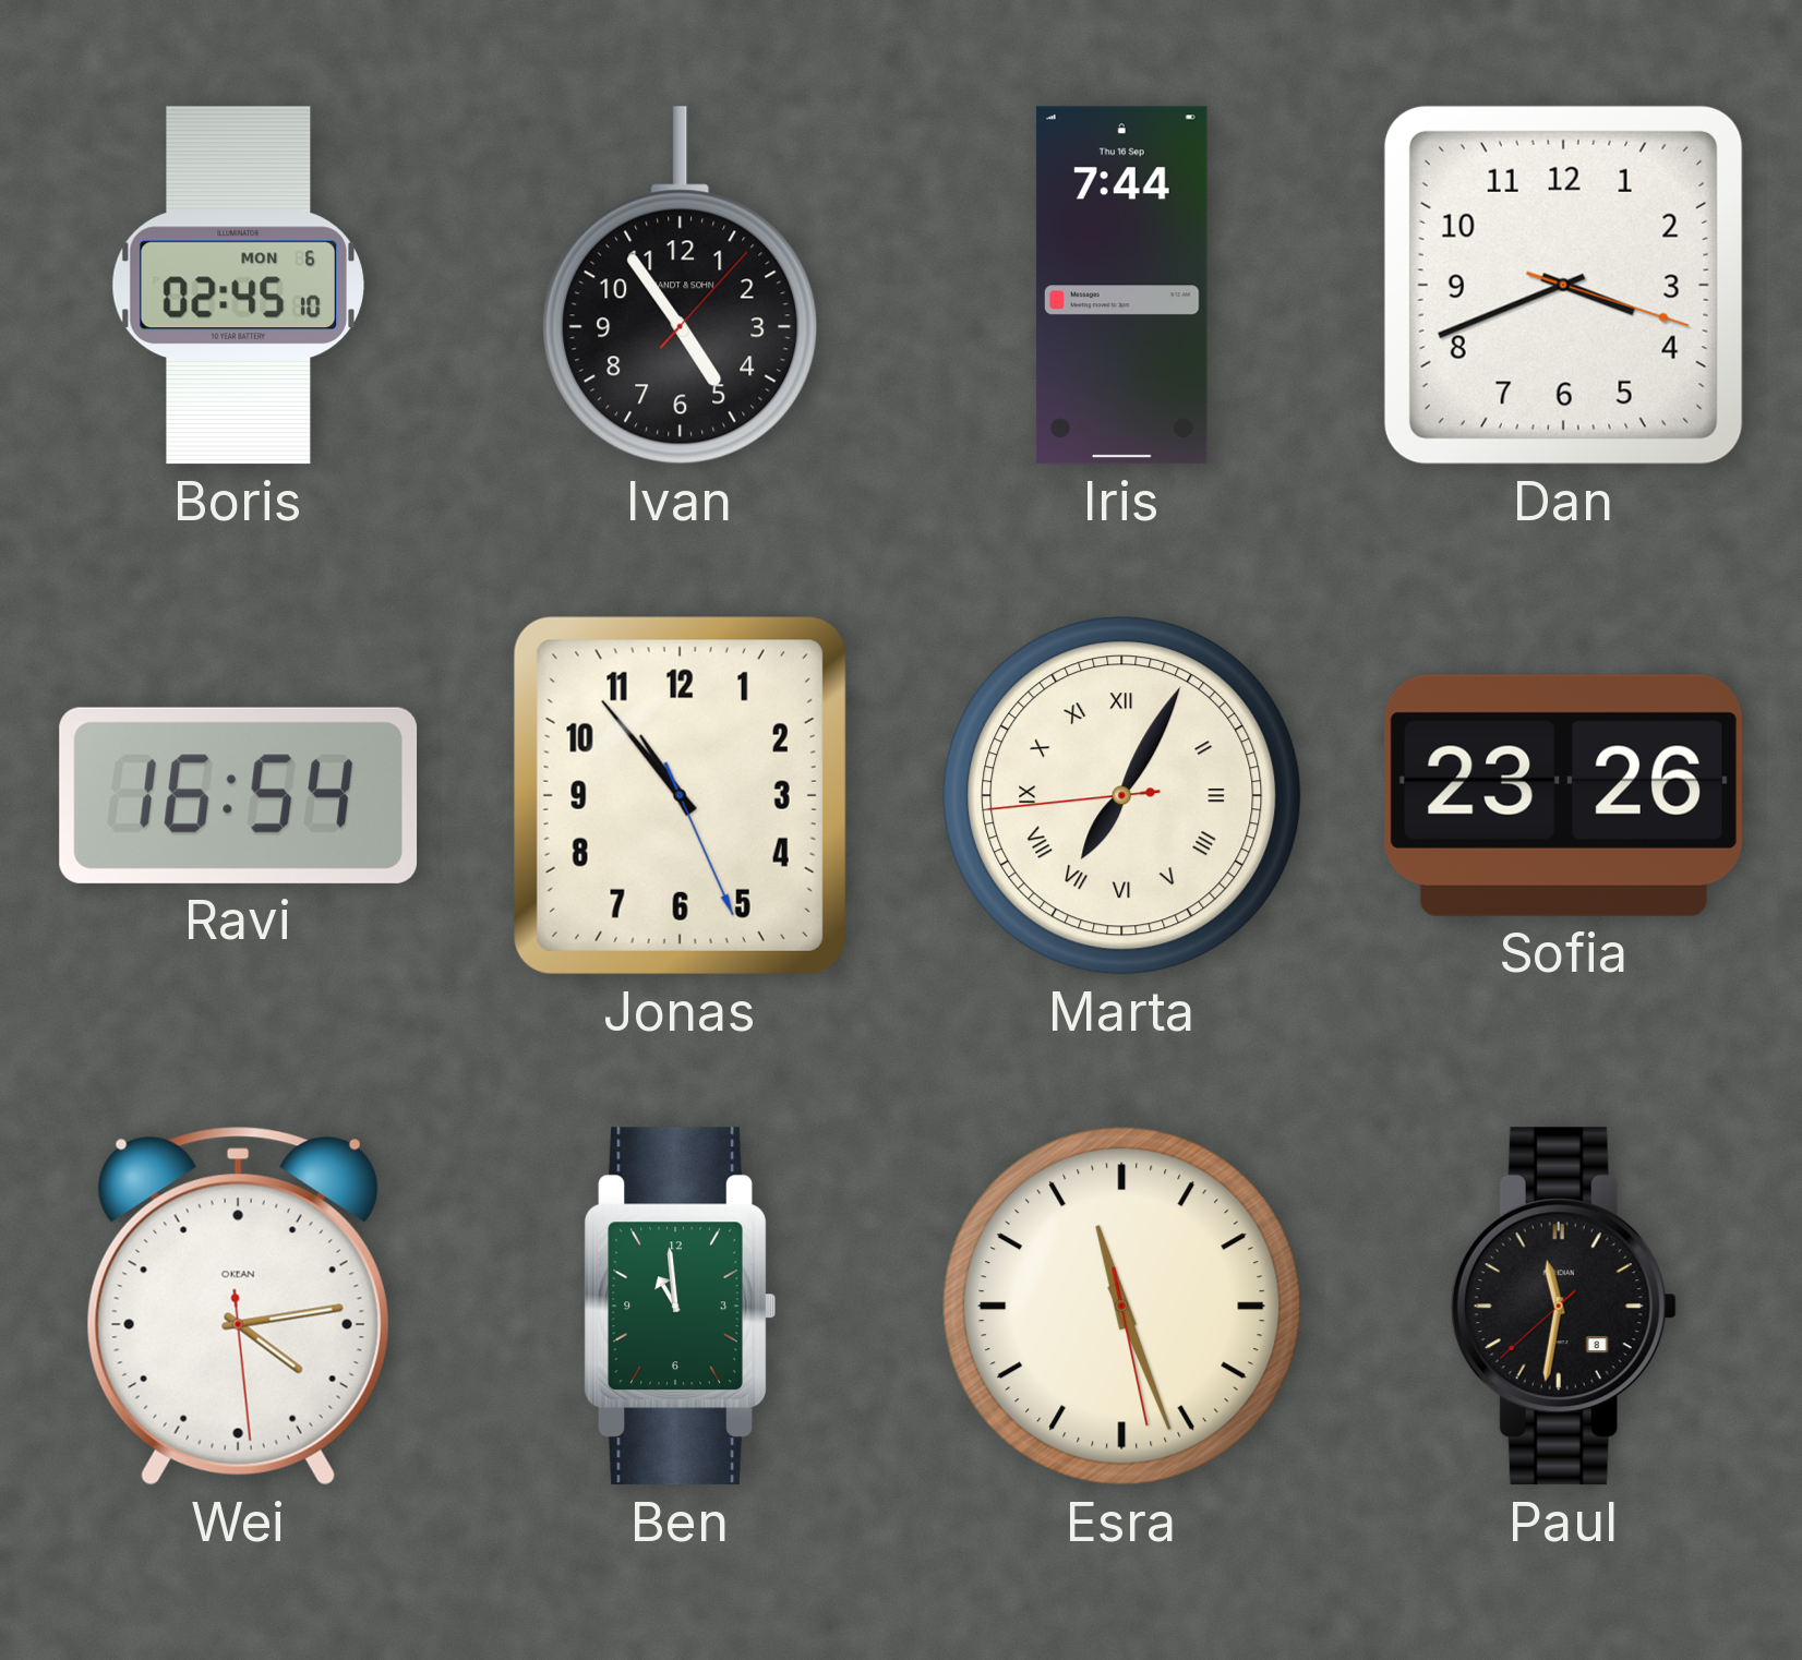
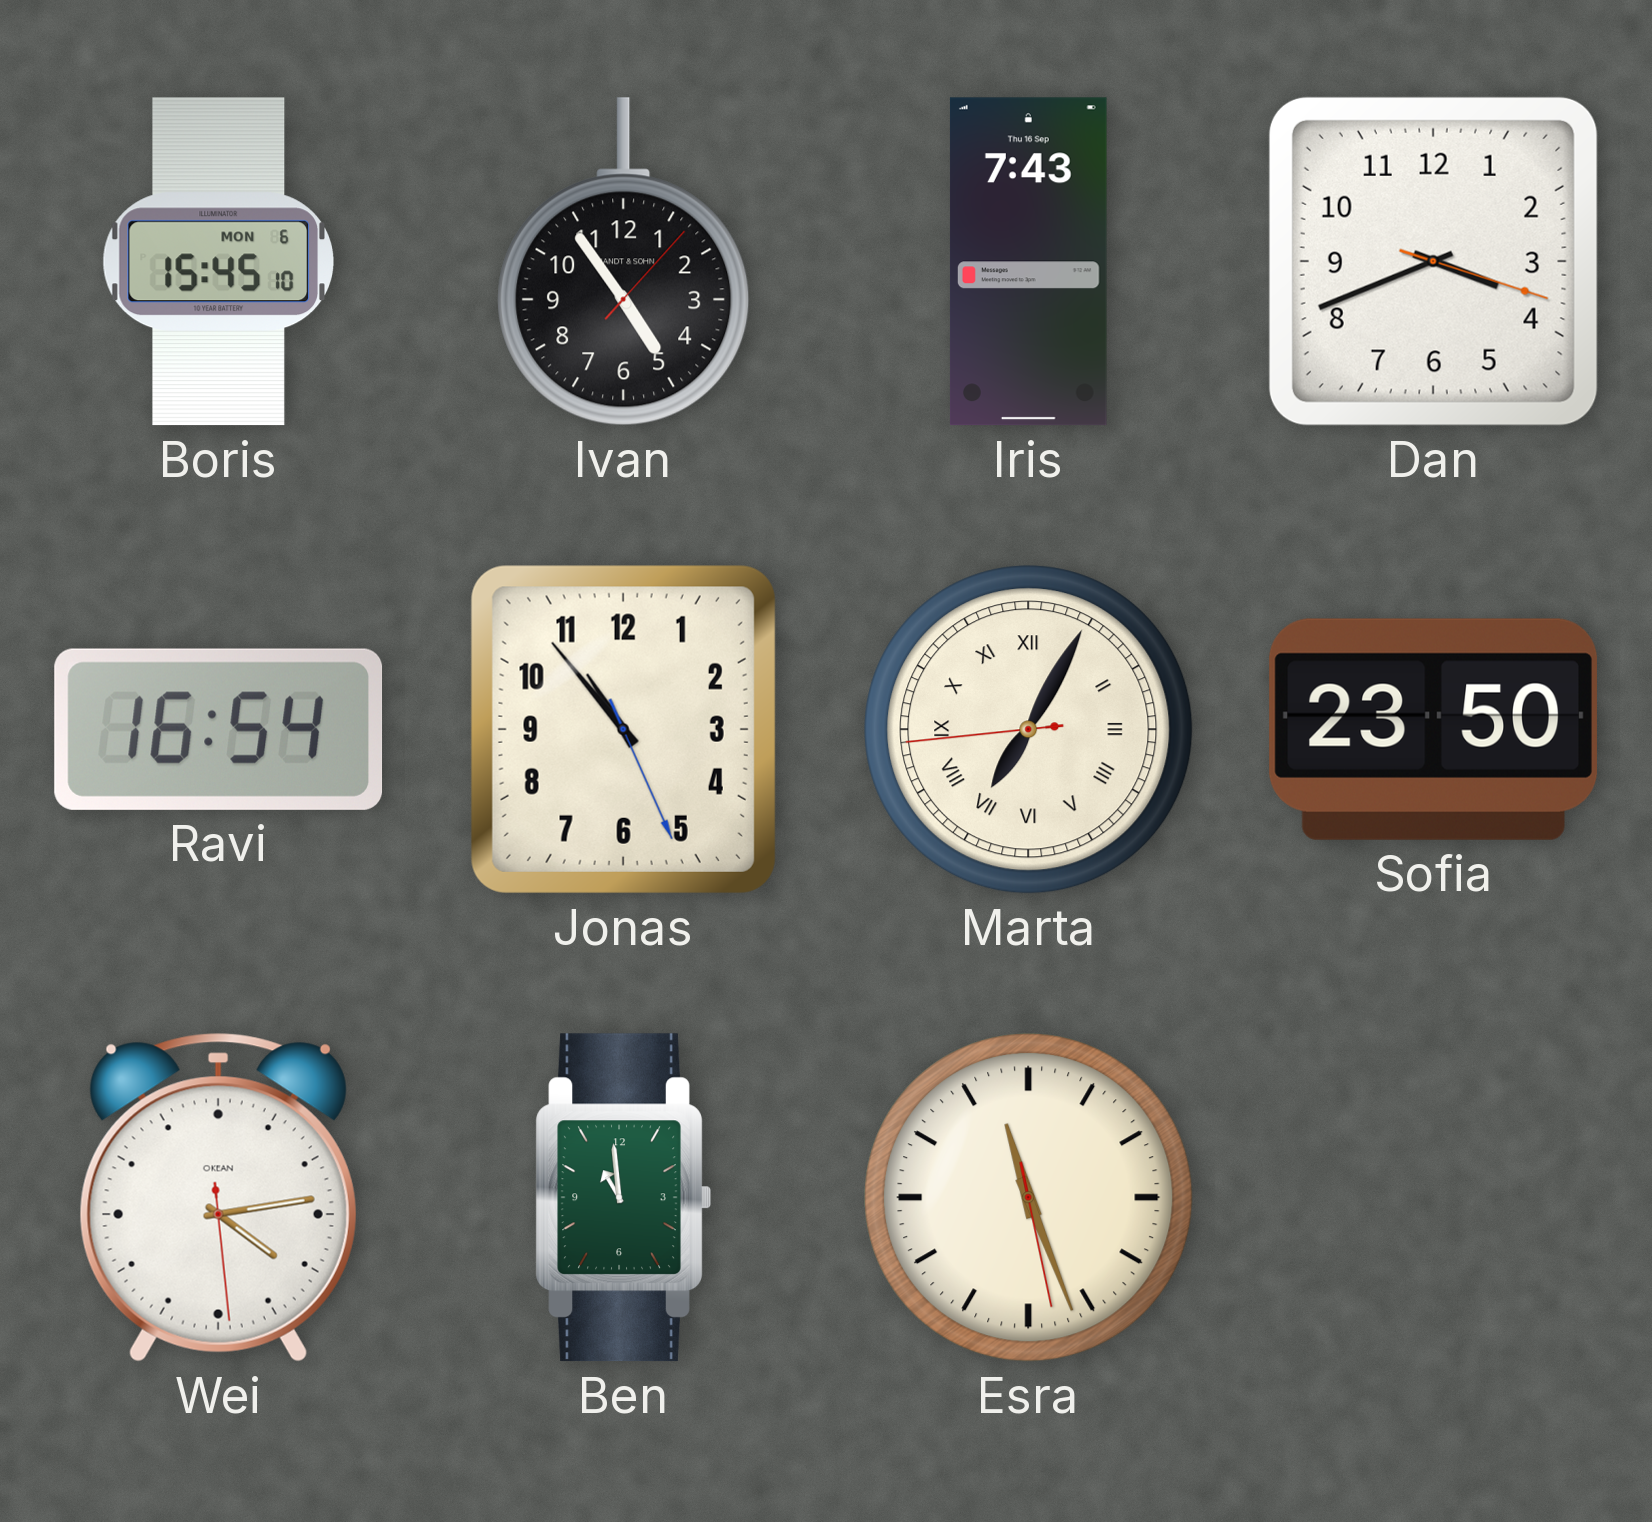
Boris: 02:45 -> 15:45
Iris: 7:44 -> 7:43
Sofia: 23:26 -> 23:50
Paul: 11:31 -> none
